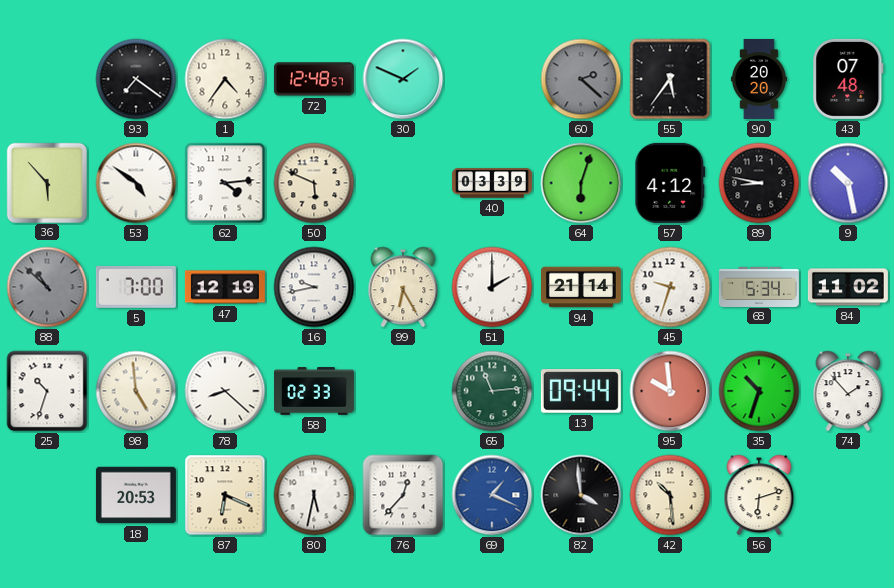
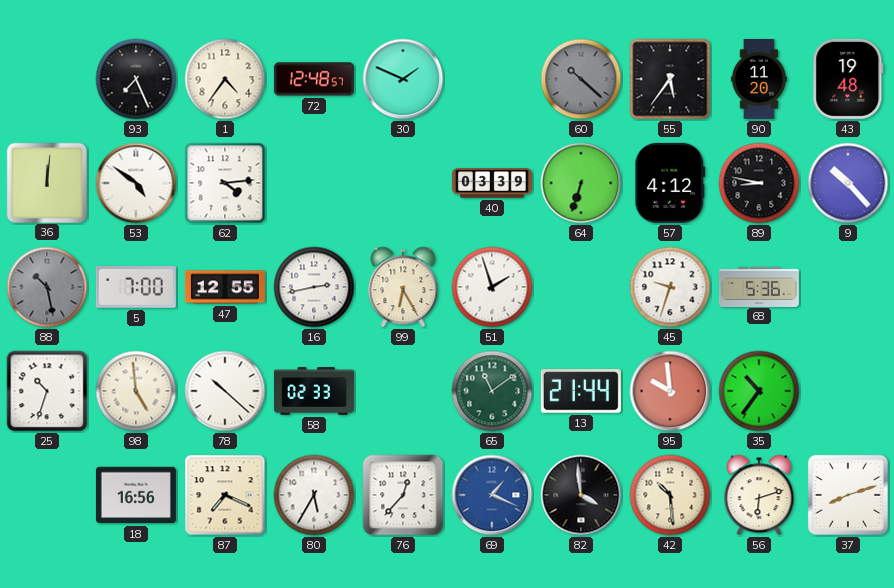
93: 7:21 -> 7:26
60: 2:22 -> 10:22
90: 20:20 -> 11:20
43: 07:48 -> 19:48
36: 5:53 -> 12:01
50: 5:49 -> none
64: 6:03 -> 6:33
9: 10:28 -> 10:23
88: 10:52 -> 10:28
47: 12:19 -> 12:55
16: 9:43 -> 2:43
51: 2:00 -> 1:57
94: 21:14 -> none
68: 5:34 -> 5:36
84: 11:02 -> none
78: 8:22 -> 10:22
65: 11:14 -> 11:09
13: 09:44 -> 21:44
35: 10:33 -> 10:36
74: 1:53 -> none
18: 20:53 -> 16:56
87: 6:19 -> 7:19
80: 5:32 -> 5:35
37: none -> 8:12
